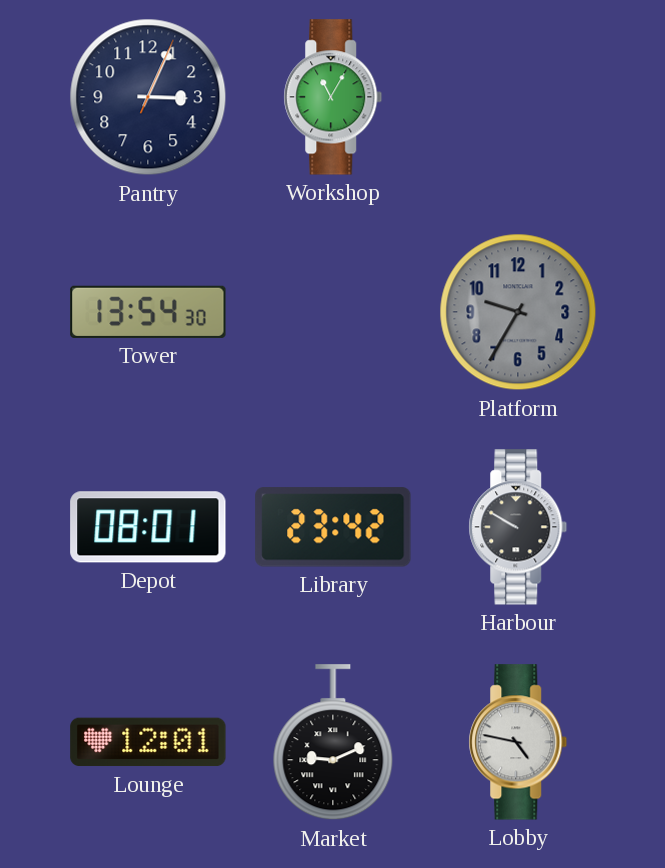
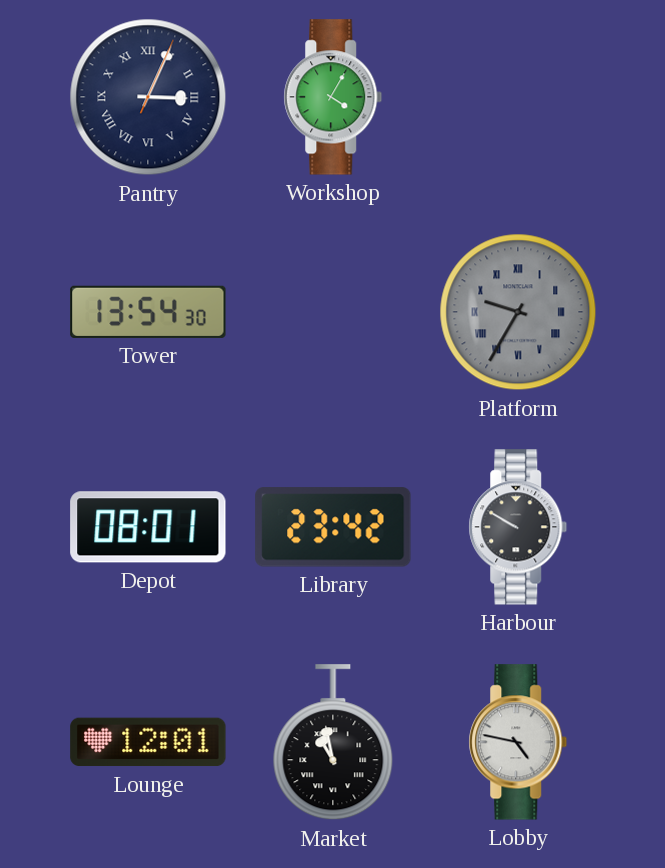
Pantry numerals: Arabic -> Roman
Workshop: 11:05 -> 4:05
Platform numerals: Arabic -> Roman
Market: 9:11 -> 10:58
